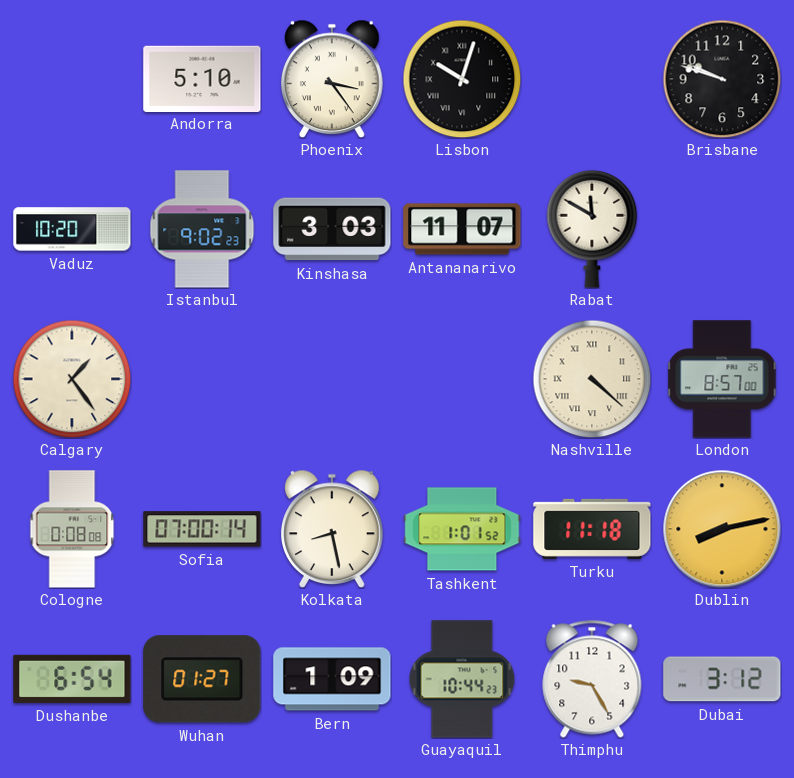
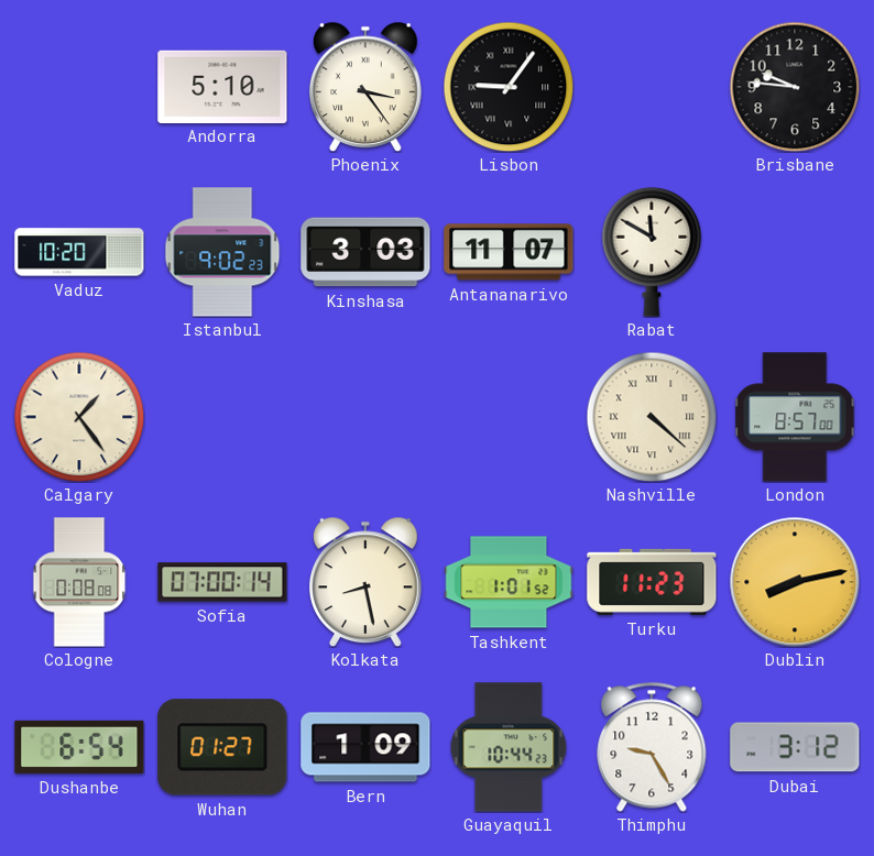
Lisbon: 10:03 -> 9:06
Brisbane: 9:48 -> 9:46
Turku: 11:18 -> 11:23
